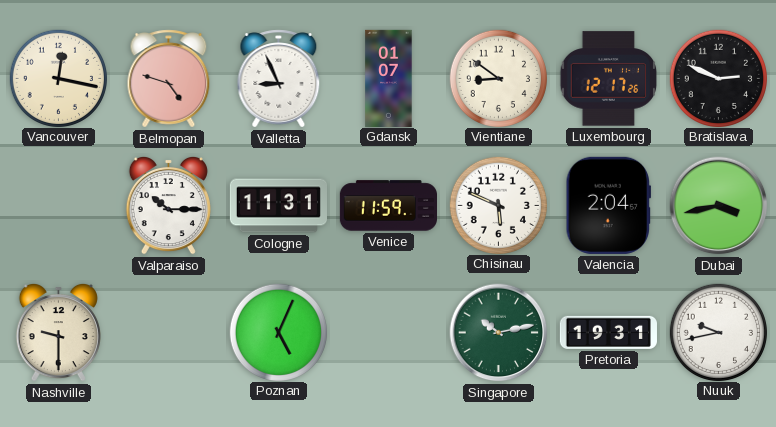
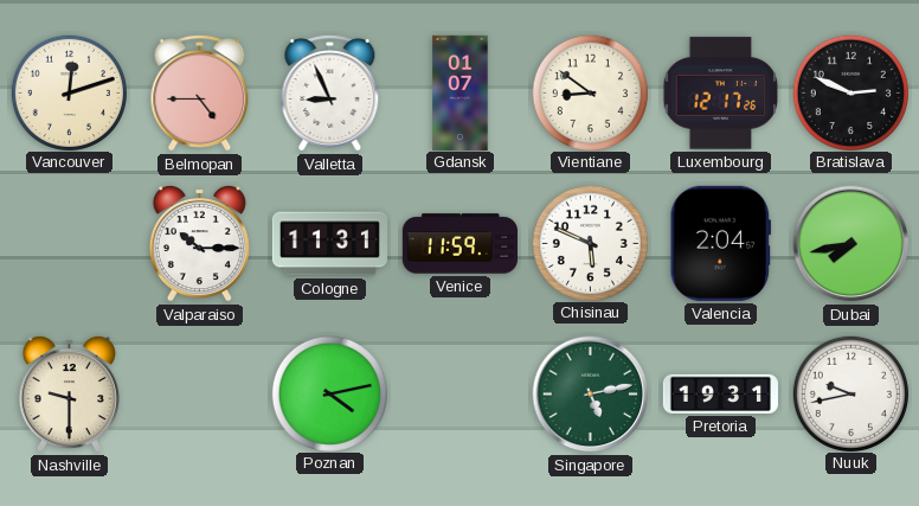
Vancouver: 12:17 -> 12:12
Belmopan: 4:48 -> 4:45
Dubai: 3:43 -> 7:43
Poznan: 5:04 -> 4:13
Singapore: 10:13 -> 5:13
